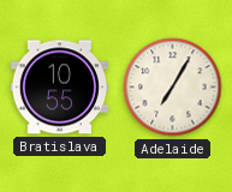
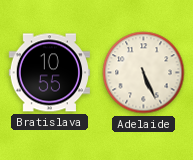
Adelaide: 7:05 -> 5:26
